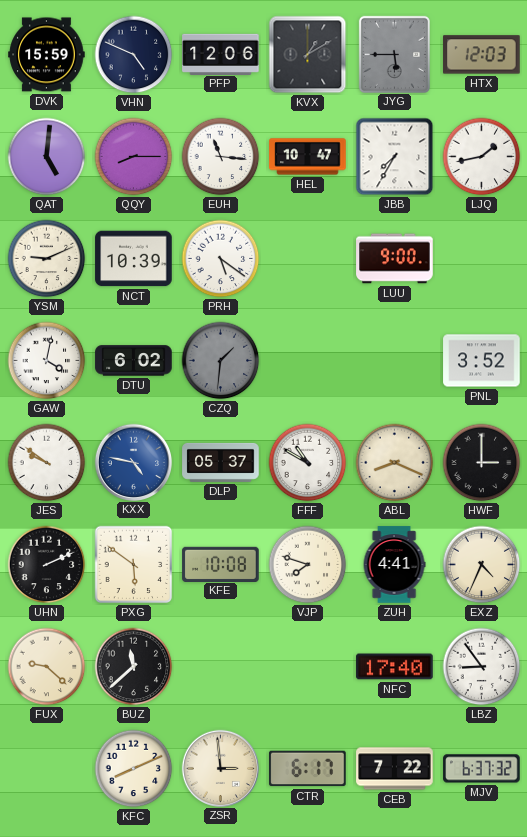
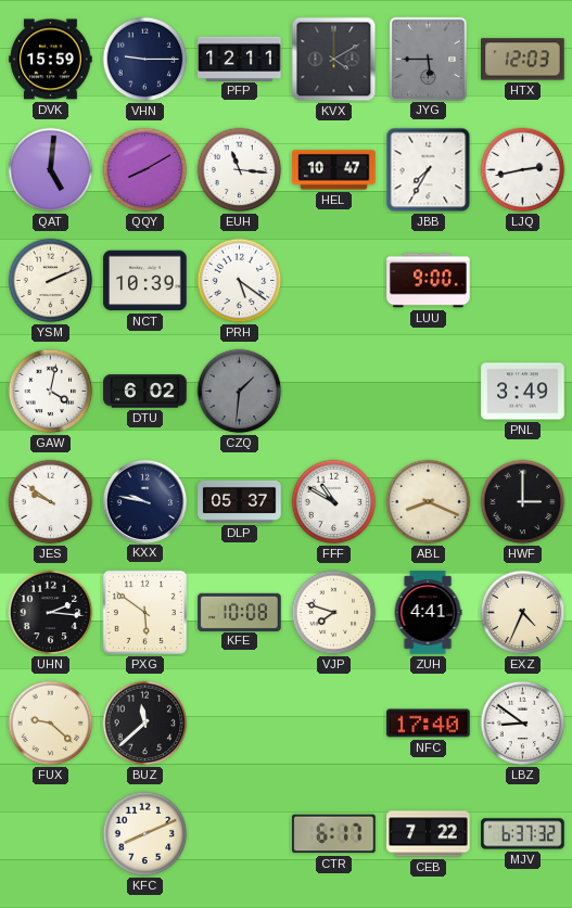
VHN: 4:49 -> 9:15
PFP: 12:06 -> 12:11
KVX: 1:10 -> 4:10
QQY: 8:15 -> 8:10
LJQ: 1:43 -> 2:43
YSM: 9:11 -> 2:11
PNL: 3:52 -> 3:49
KXX: 4:47 -> 9:47
KXX dial: blue -> navy
UHN: 2:11 -> 2:16
LBZ: 8:54 -> 8:51
ZSR: 2:59 -> none
